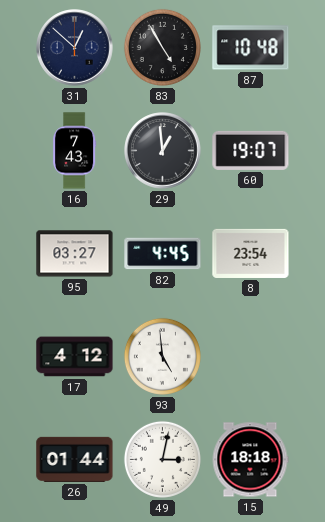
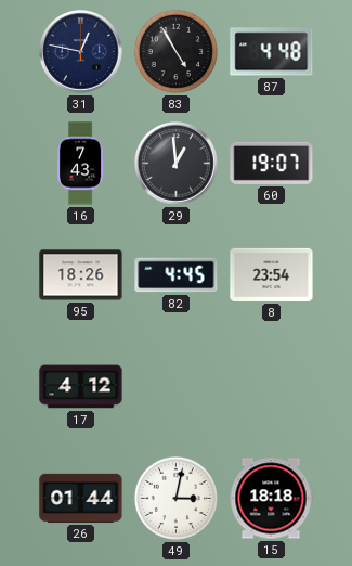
31: 12:52 -> 12:47
87: 10:48 -> 4:48
95: 03:27 -> 18:26
93: 4:59 -> none
